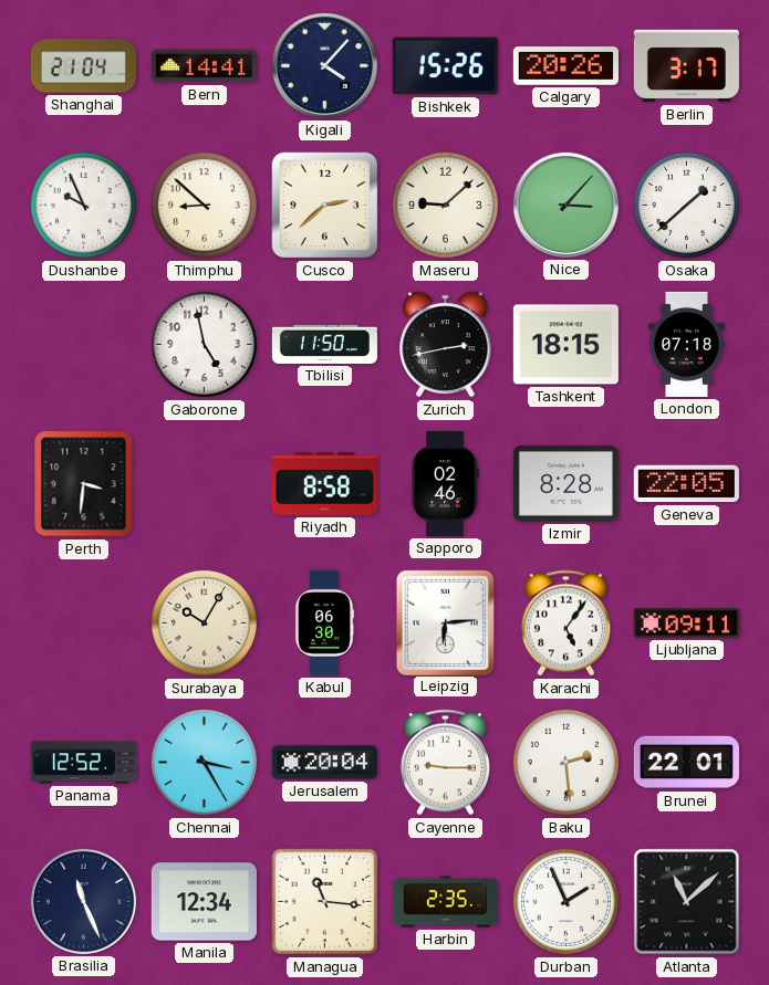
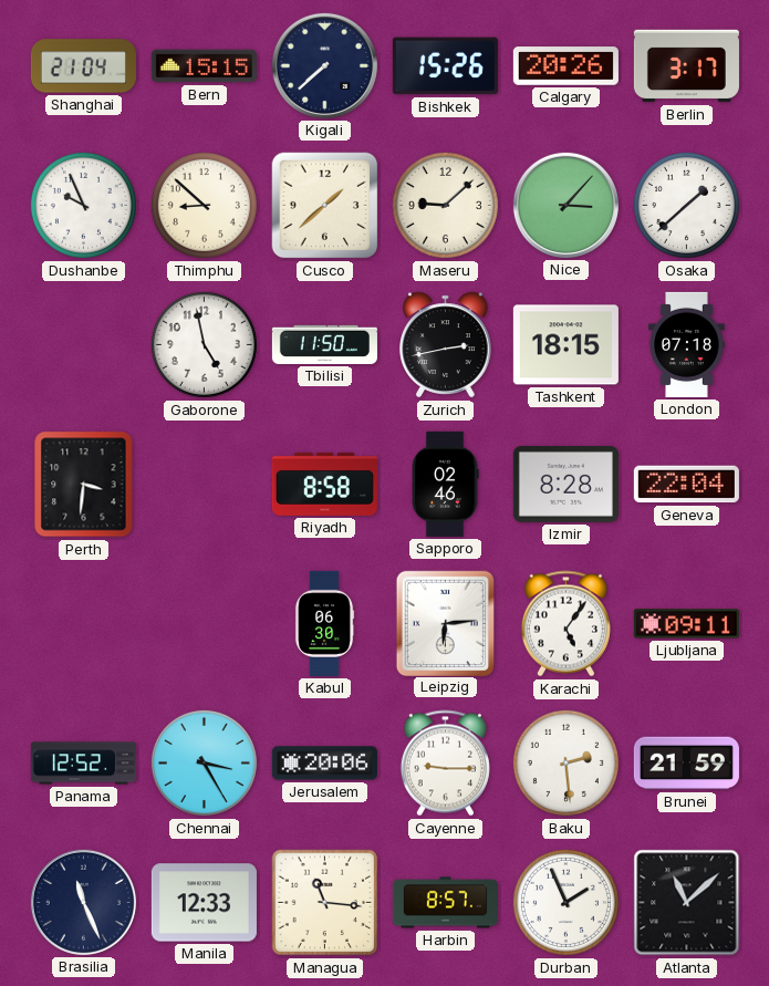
Bern: 14:41 -> 15:15
Kigali: 4:07 -> 7:38
Cusco: 2:38 -> 1:38
Geneva: 22:05 -> 22:04
Surabaya: 10:05 -> none
Jerusalem: 20:04 -> 20:06
Brunei: 22:01 -> 21:59
Manila: 12:34 -> 12:33
Harbin: 2:35 -> 8:57
